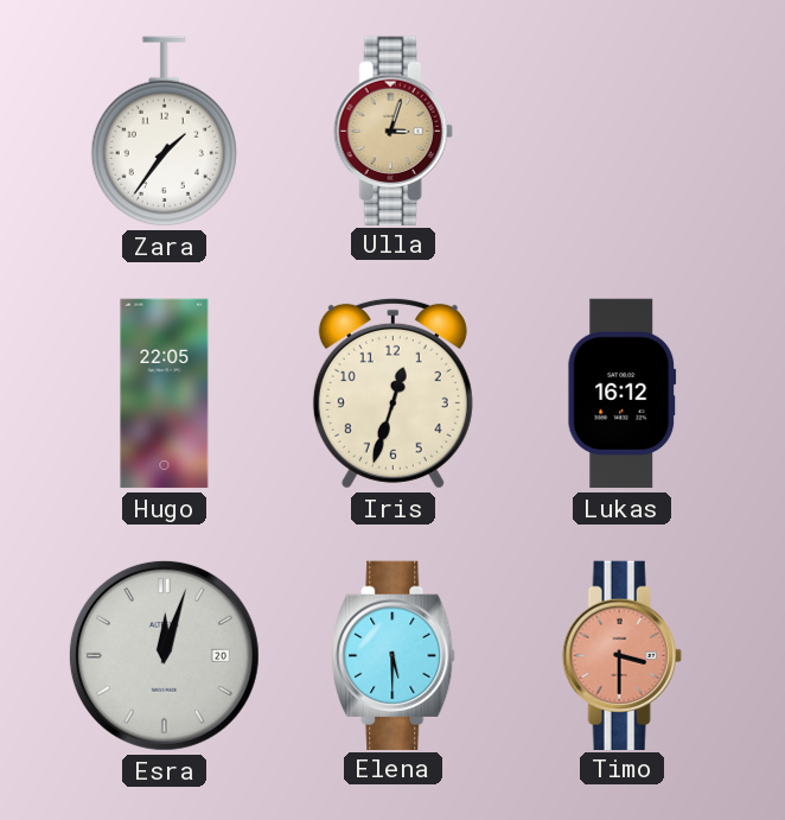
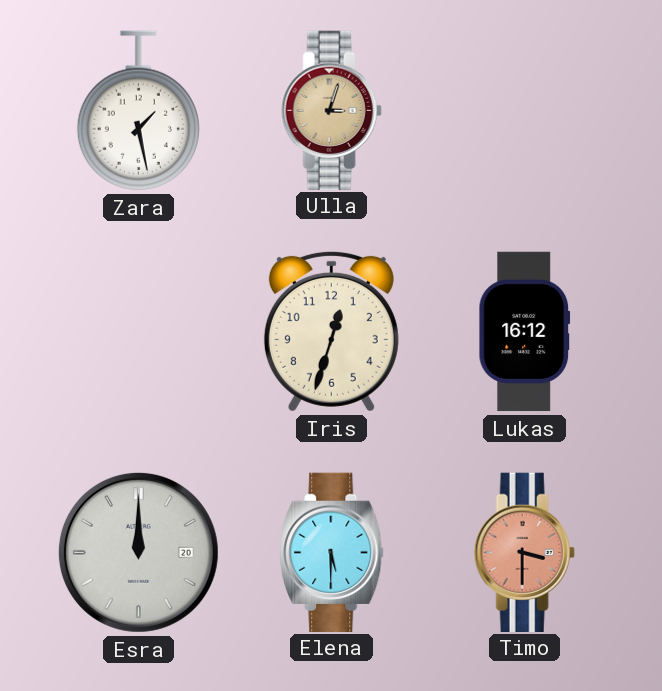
Zara: 1:36 -> 1:28
Hugo: 22:05 -> none
Esra: 12:03 -> 12:00
